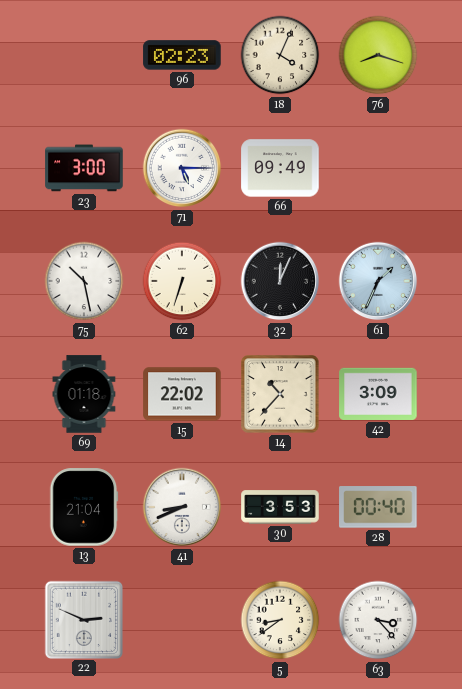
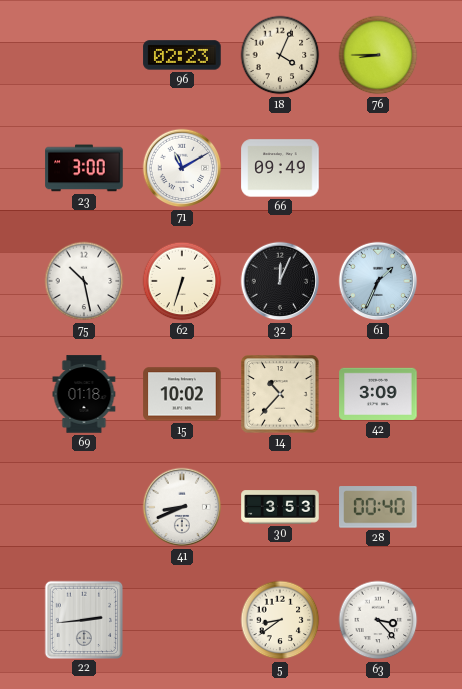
76: 8:18 -> 8:45
71: 5:15 -> 11:10
15: 22:02 -> 10:02
13: 21:04 -> none
22: 2:49 -> 2:44
